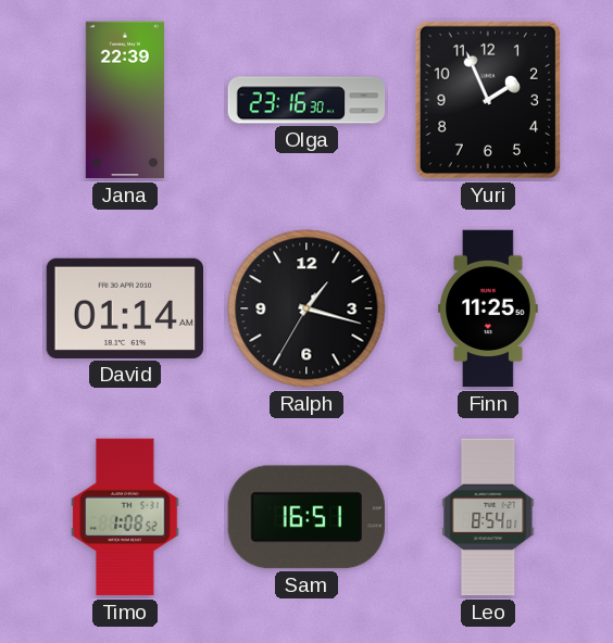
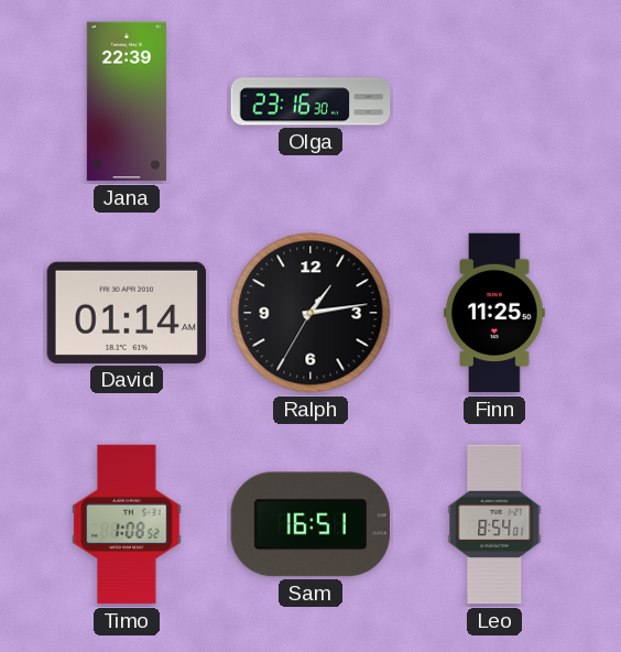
Yuri: 1:56 -> none
Ralph: 1:17 -> 1:13
